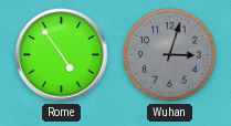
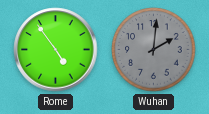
Wuhan: 3:03 -> 2:01
